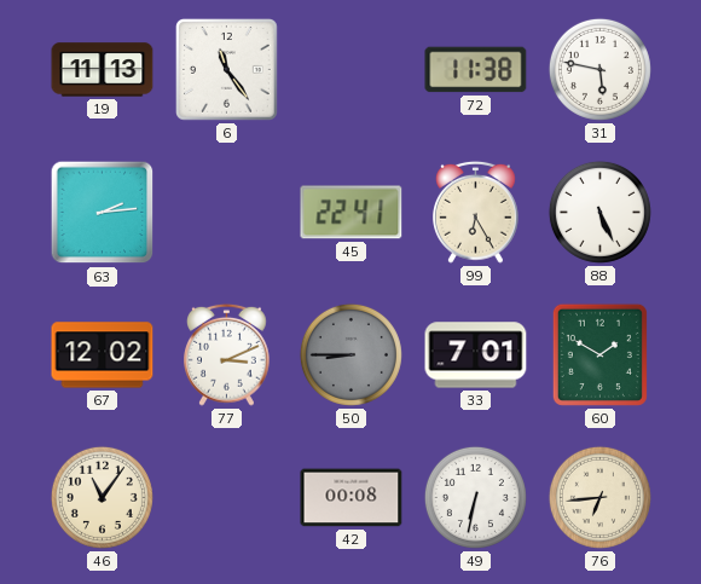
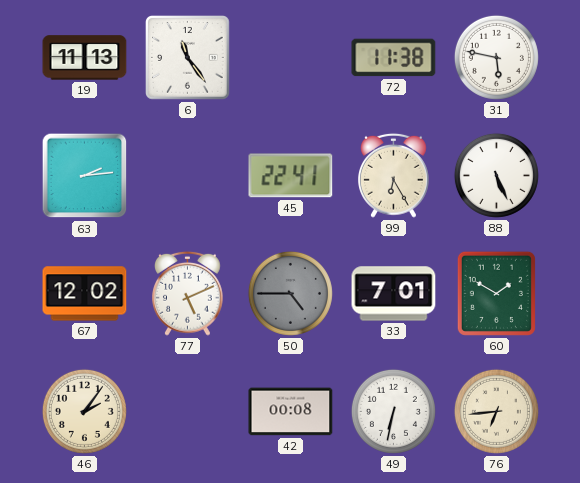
77: 3:11 -> 5:11
50: 8:45 -> 4:45
46: 11:06 -> 2:06
